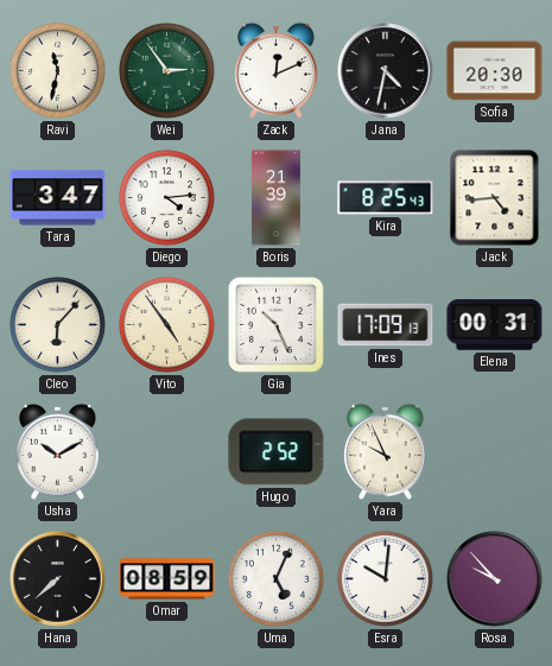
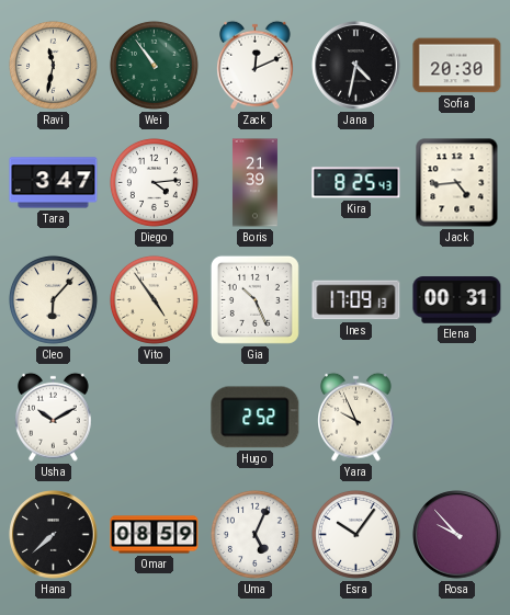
Wei: 2:54 -> 10:54
Esra: 10:01 -> 10:06
